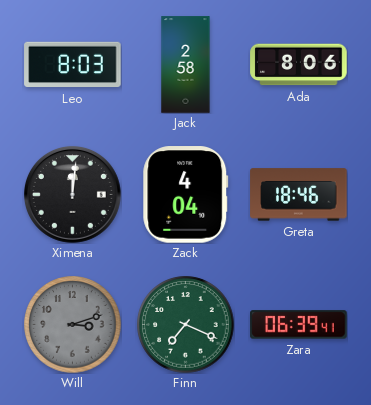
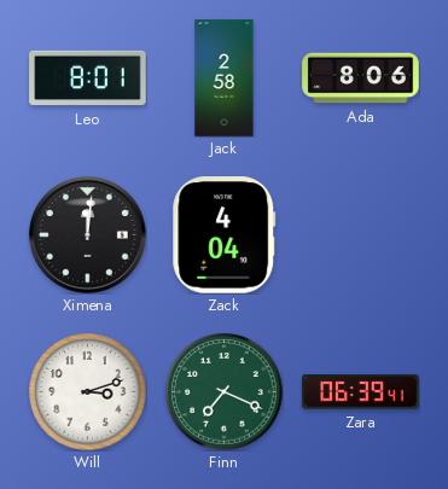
Leo: 8:03 -> 8:01
Greta: 18:46 -> none
Will dial: grey -> white
